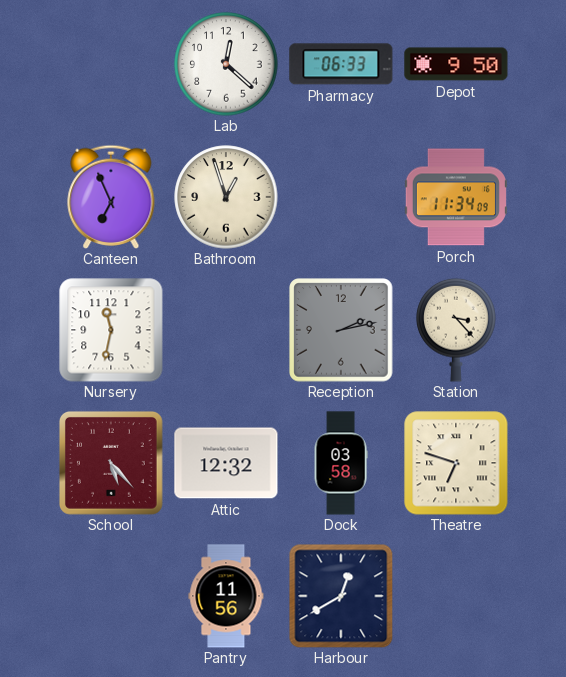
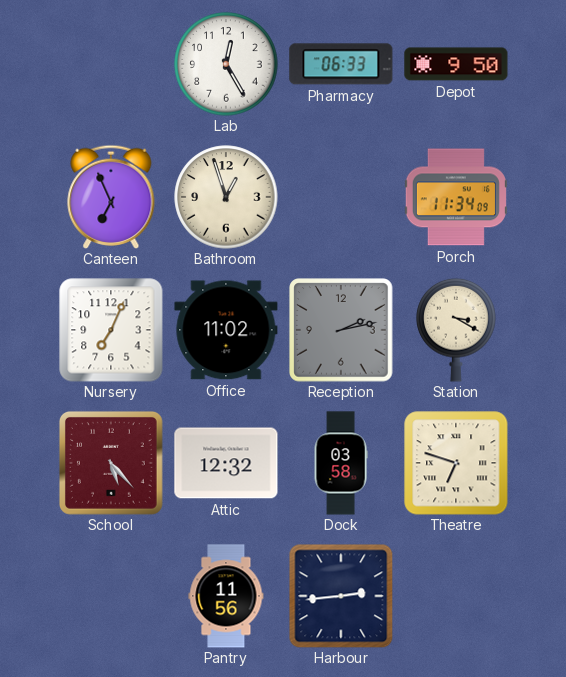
Lab: 12:22 -> 12:25
Nursery: 11:32 -> 7:04
Office: none -> 11:02
Station: 3:23 -> 3:20
Harbour: 12:40 -> 2:44
